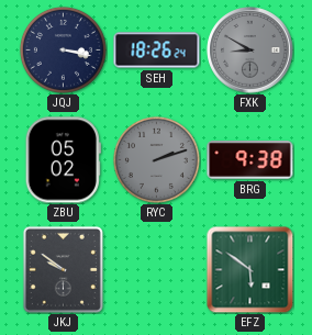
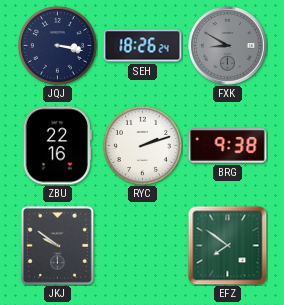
ZBU: 05:02 -> 22:16
RYC dial: grey -> white
EFZ: 5:51 -> 7:51
